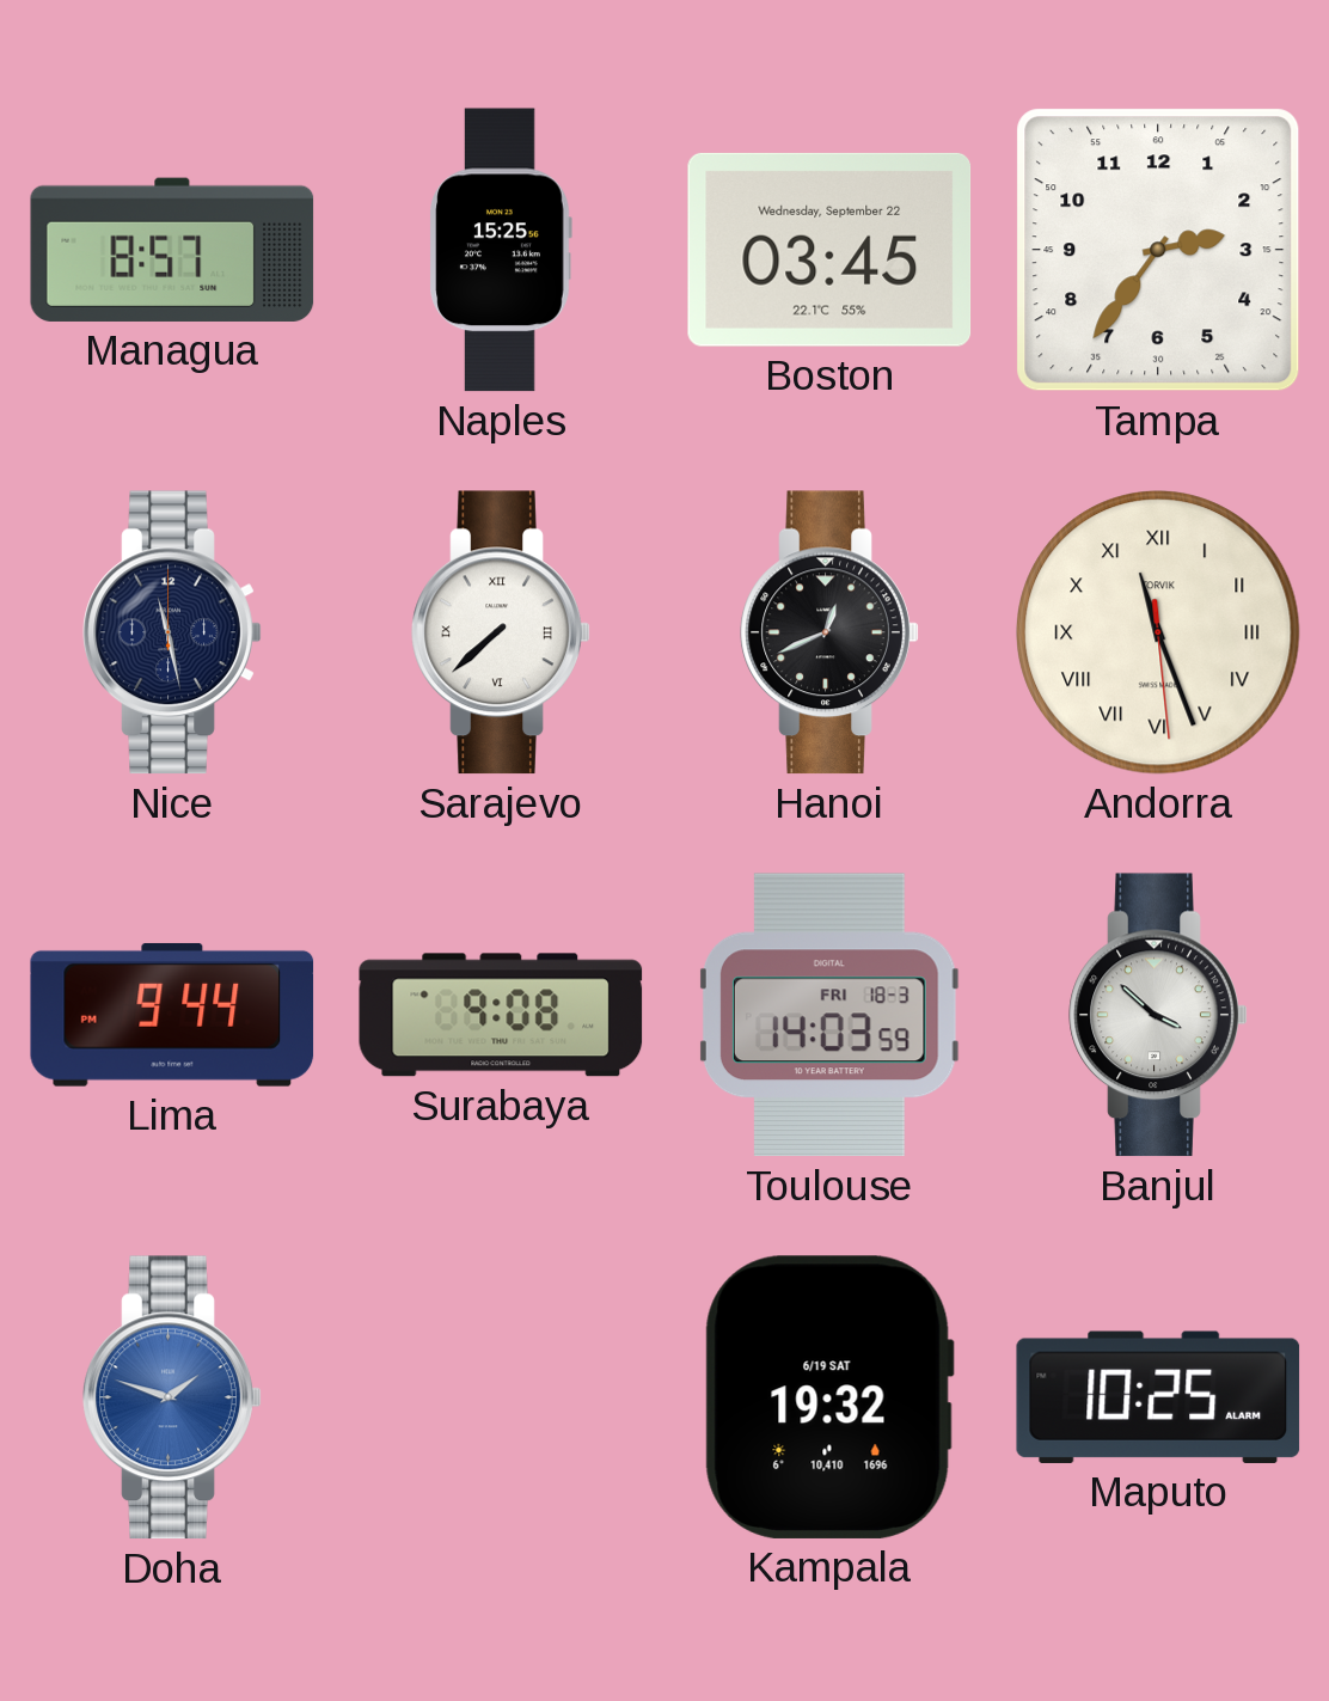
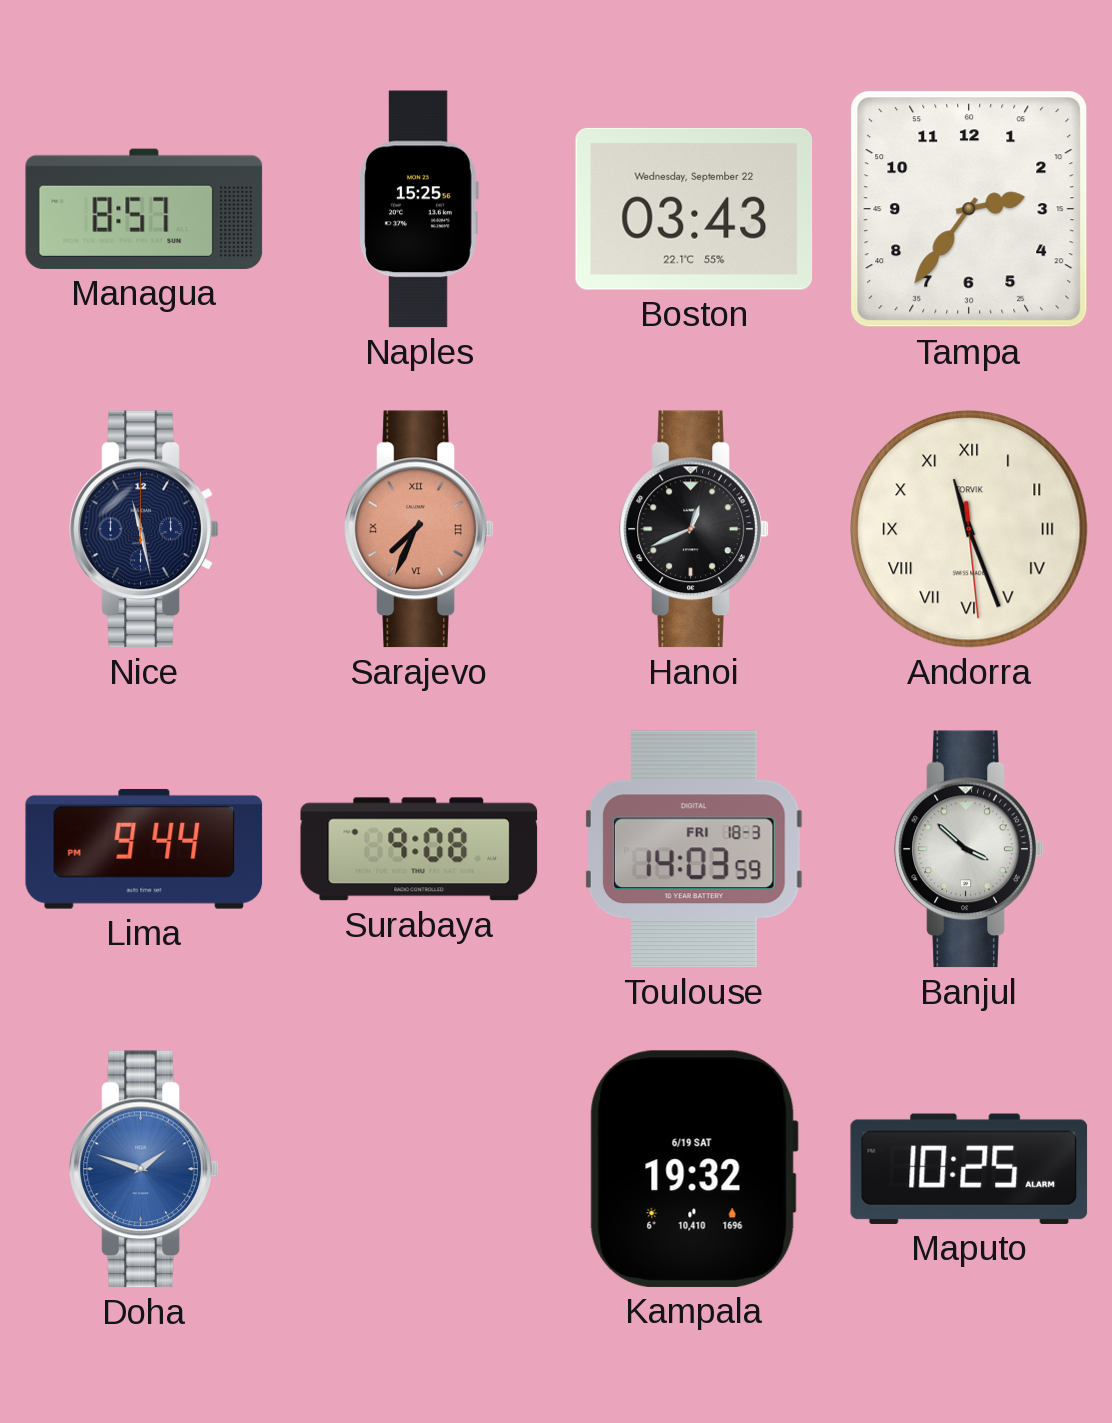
Boston: 03:45 -> 03:43
Sarajevo: 7:38 -> 7:34
Sarajevo dial: white -> salmon
